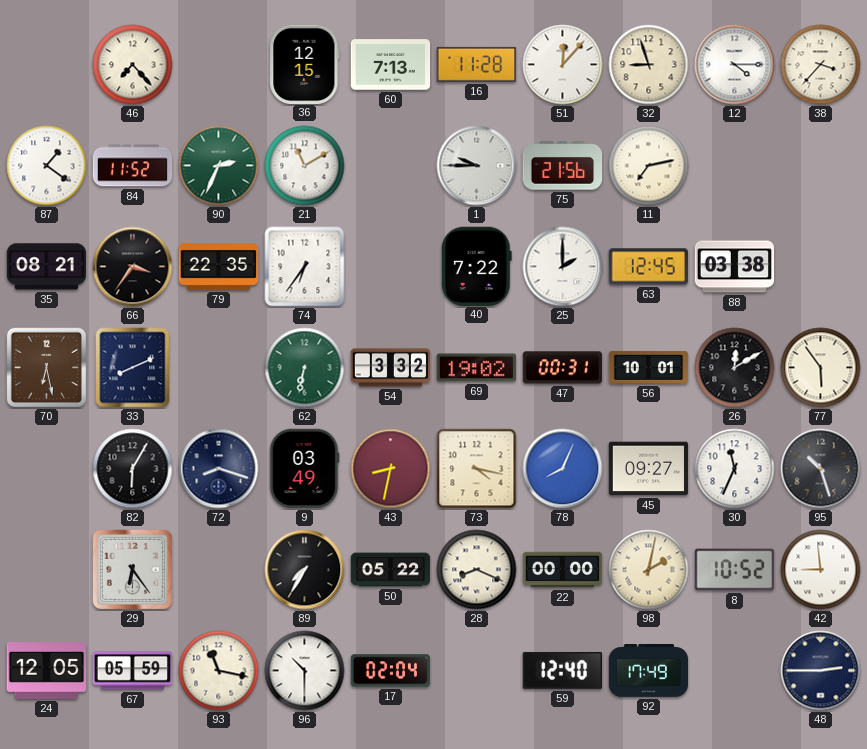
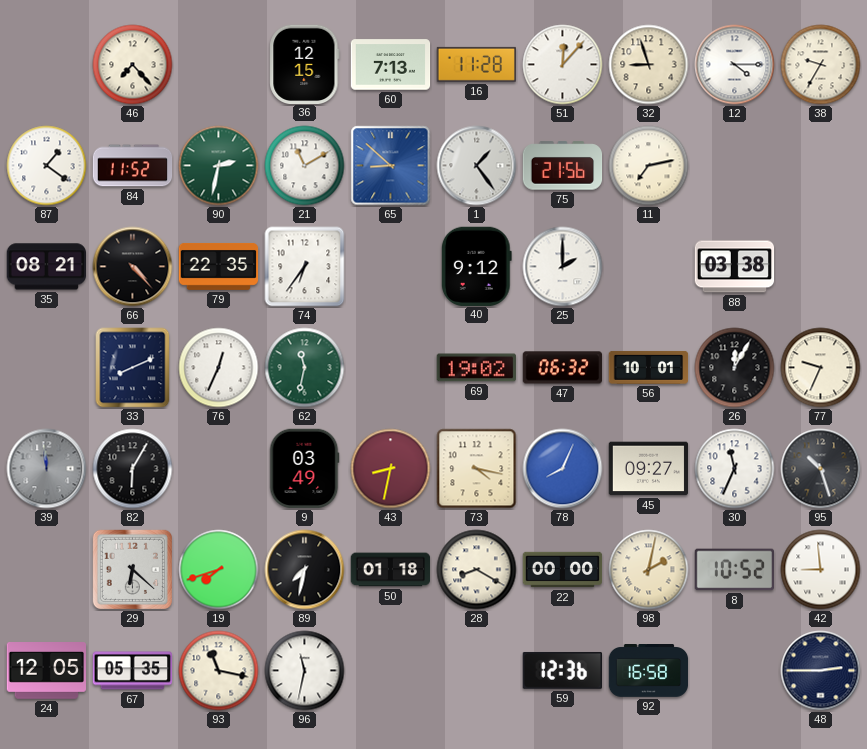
38: 3:37 -> 9:35
90: 2:34 -> 2:32
65: none -> 8:52
1: 9:45 -> 1:24
66: 3:36 -> 4:23
40: 7:22 -> 9:12
63: 12:45 -> none
70: 6:28 -> none
76: none -> 12:34
62: 6:32 -> 11:32
54: 3:32 -> none
47: 00:31 -> 06:32
26: 12:10 -> 12:05
77: 5:54 -> 9:34
39: none -> 11:59
72: 8:18 -> none
29: 6:24 -> 6:22
19: none -> 7:42
89: 7:35 -> 7:32
50: 05:22 -> 01:18
28: 8:19 -> 8:20
67: 05:59 -> 05:35
96: 10:30 -> 11:32
17: 02:04 -> none
59: 12:40 -> 12:36
92: 17:49 -> 16:58
